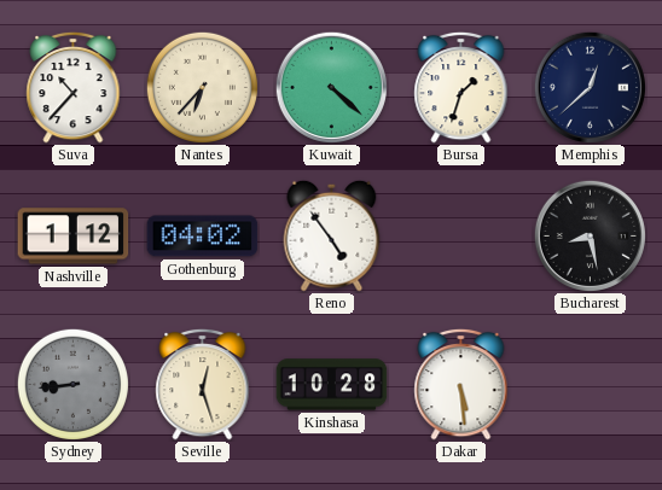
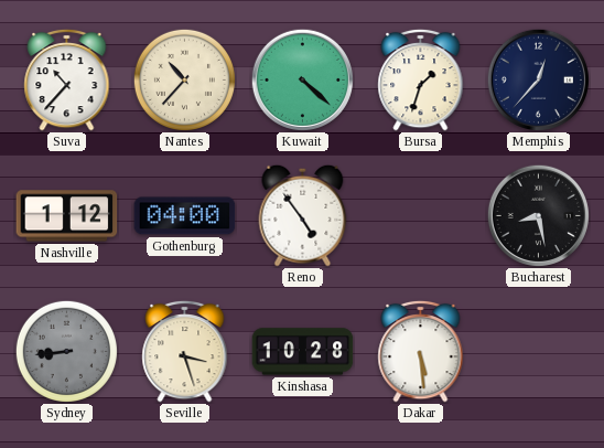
Nantes: 6:37 -> 10:37
Memphis: 12:38 -> 12:37
Gothenburg: 04:02 -> 04:00
Seville: 12:27 -> 3:27
